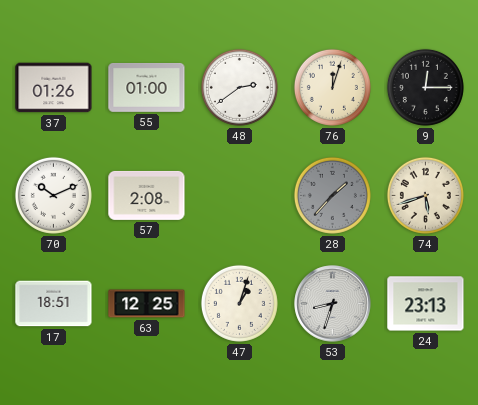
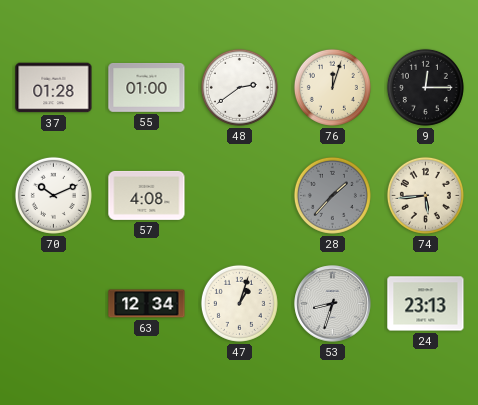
37: 01:26 -> 01:28
57: 2:08 -> 4:08
74: 5:42 -> 5:44
17: 18:51 -> none
63: 12:25 -> 12:34
